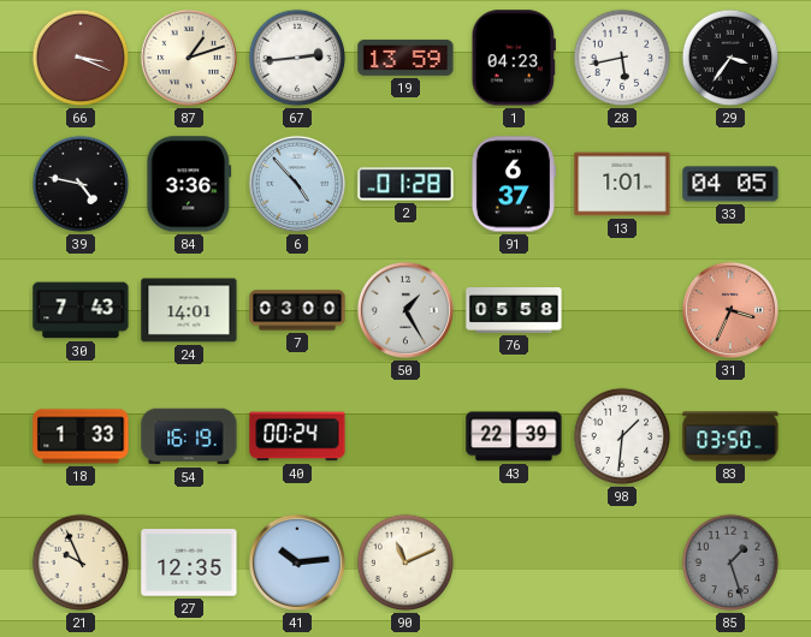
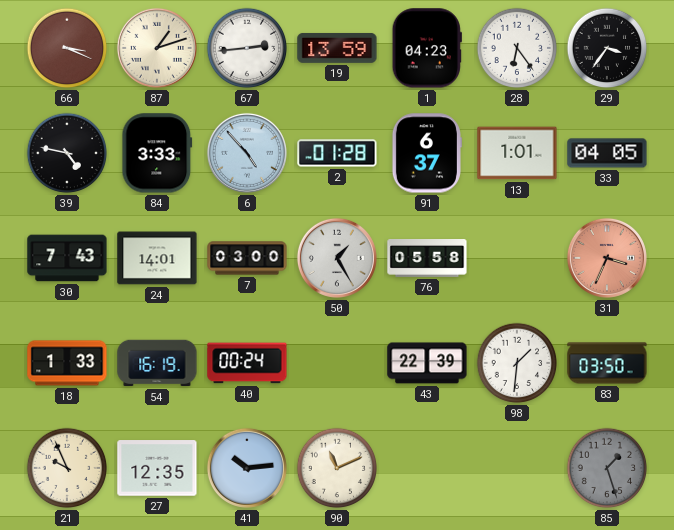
28: 5:43 -> 6:24
84: 3:36 -> 3:33
